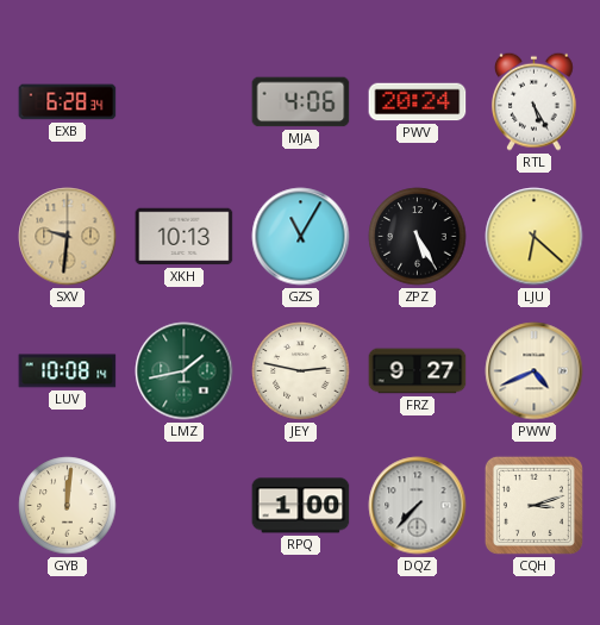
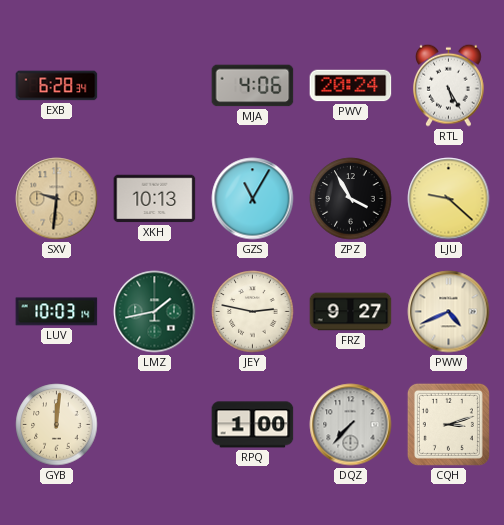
ZPZ: 5:25 -> 3:55
LJU: 6:22 -> 9:22
LUV: 10:08 -> 10:03
